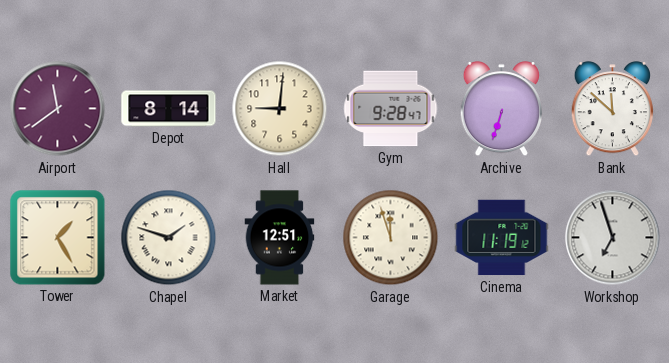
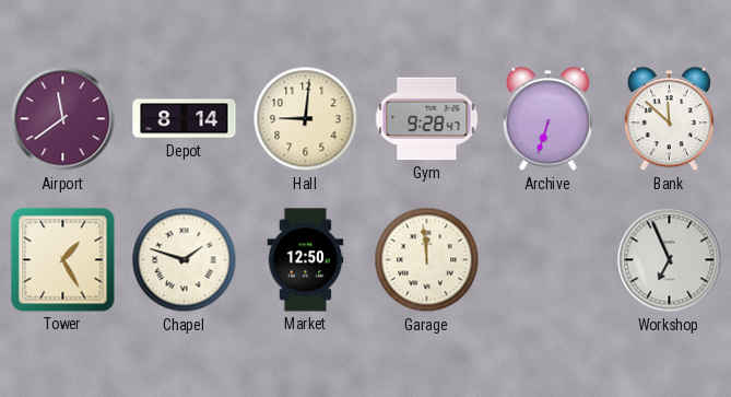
Market: 12:51 -> 12:50
Garage: 11:57 -> 11:59
Cinema: 11:19 -> none
Workshop: 6:57 -> 6:56
